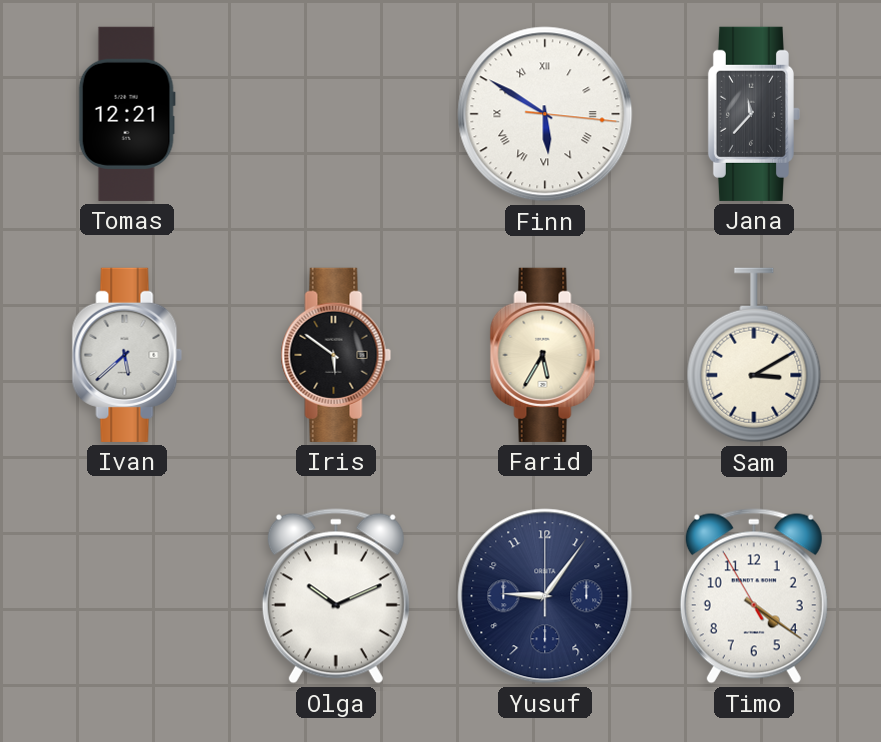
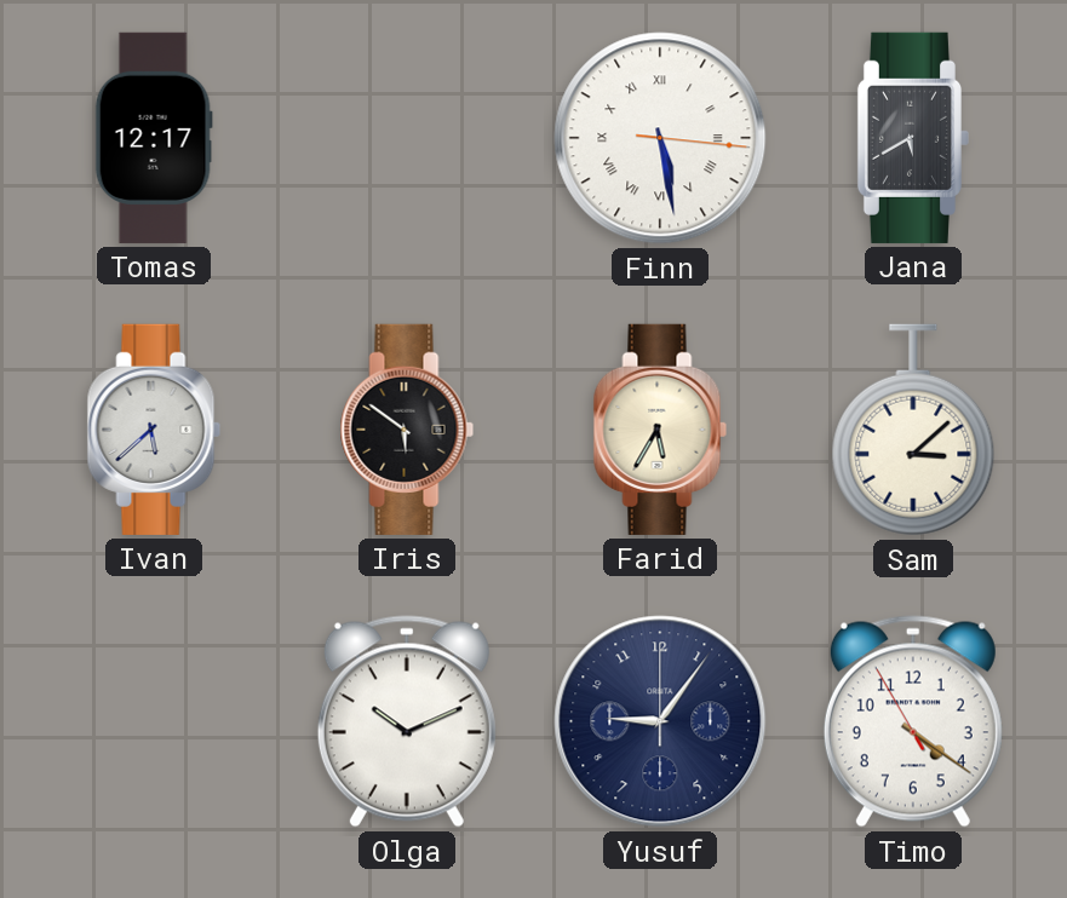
Tomas: 12:21 -> 12:17
Finn: 5:50 -> 5:28
Jana: 11:37 -> 5:40
Sam: 3:10 -> 3:08
